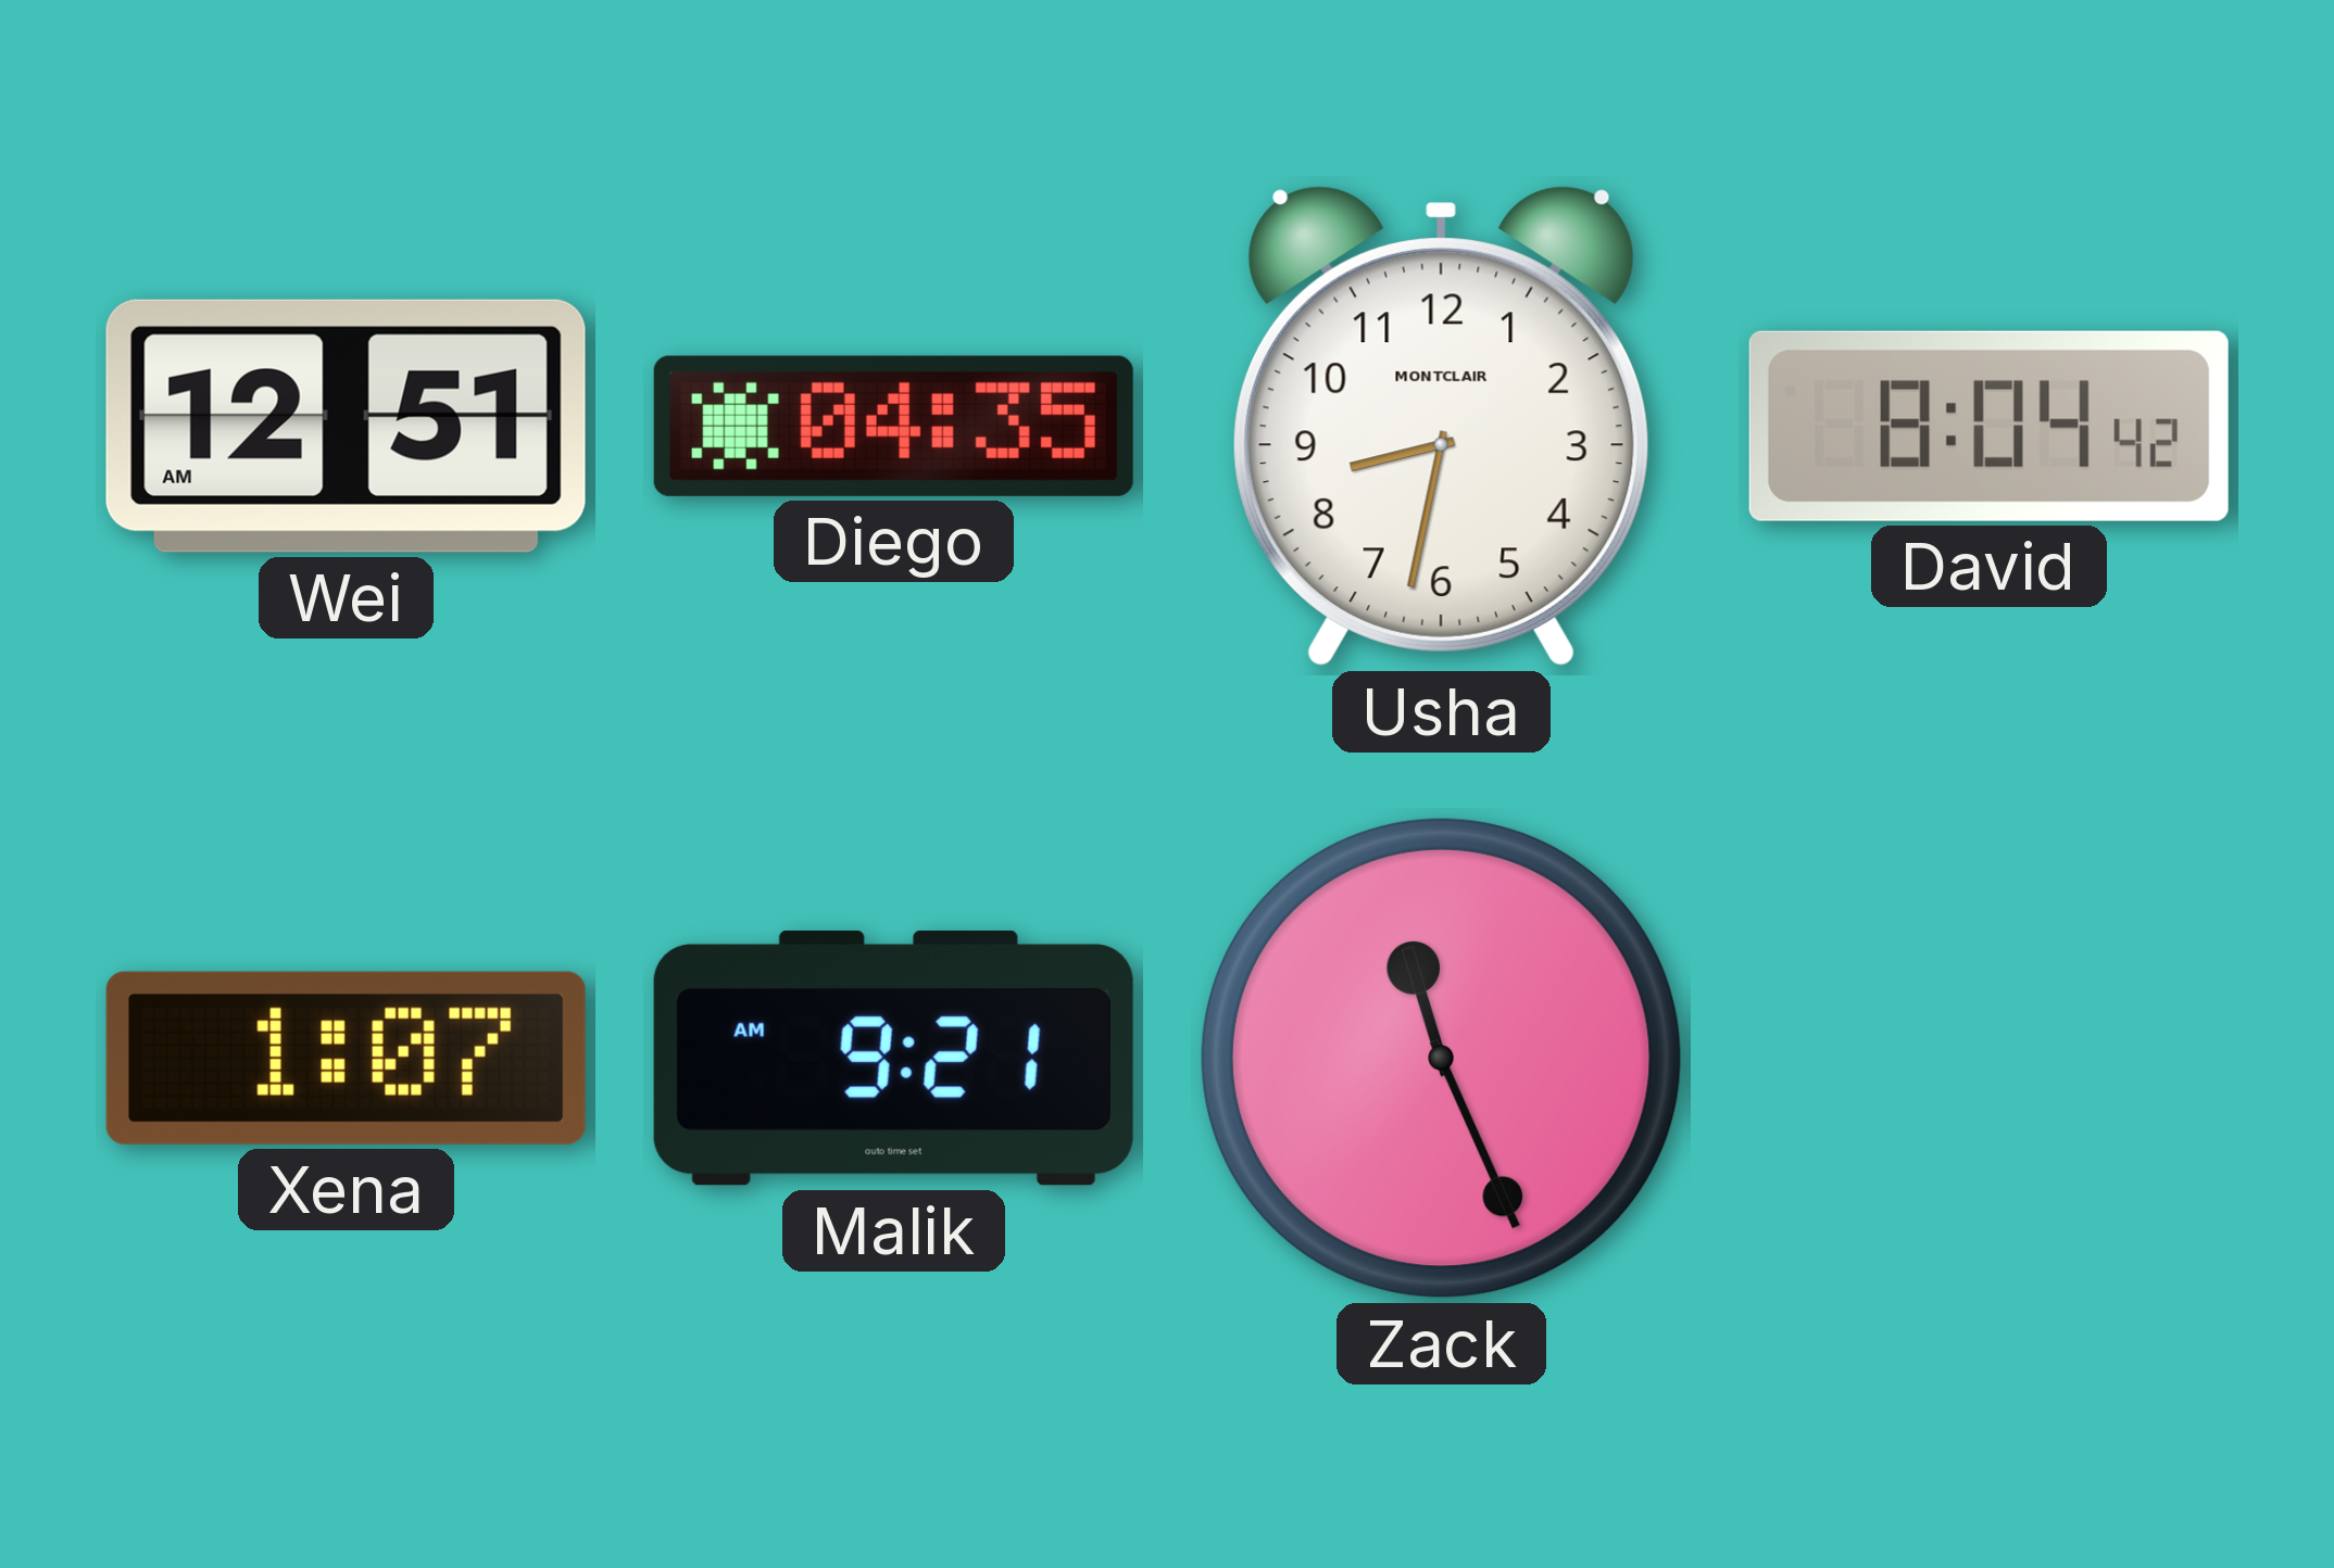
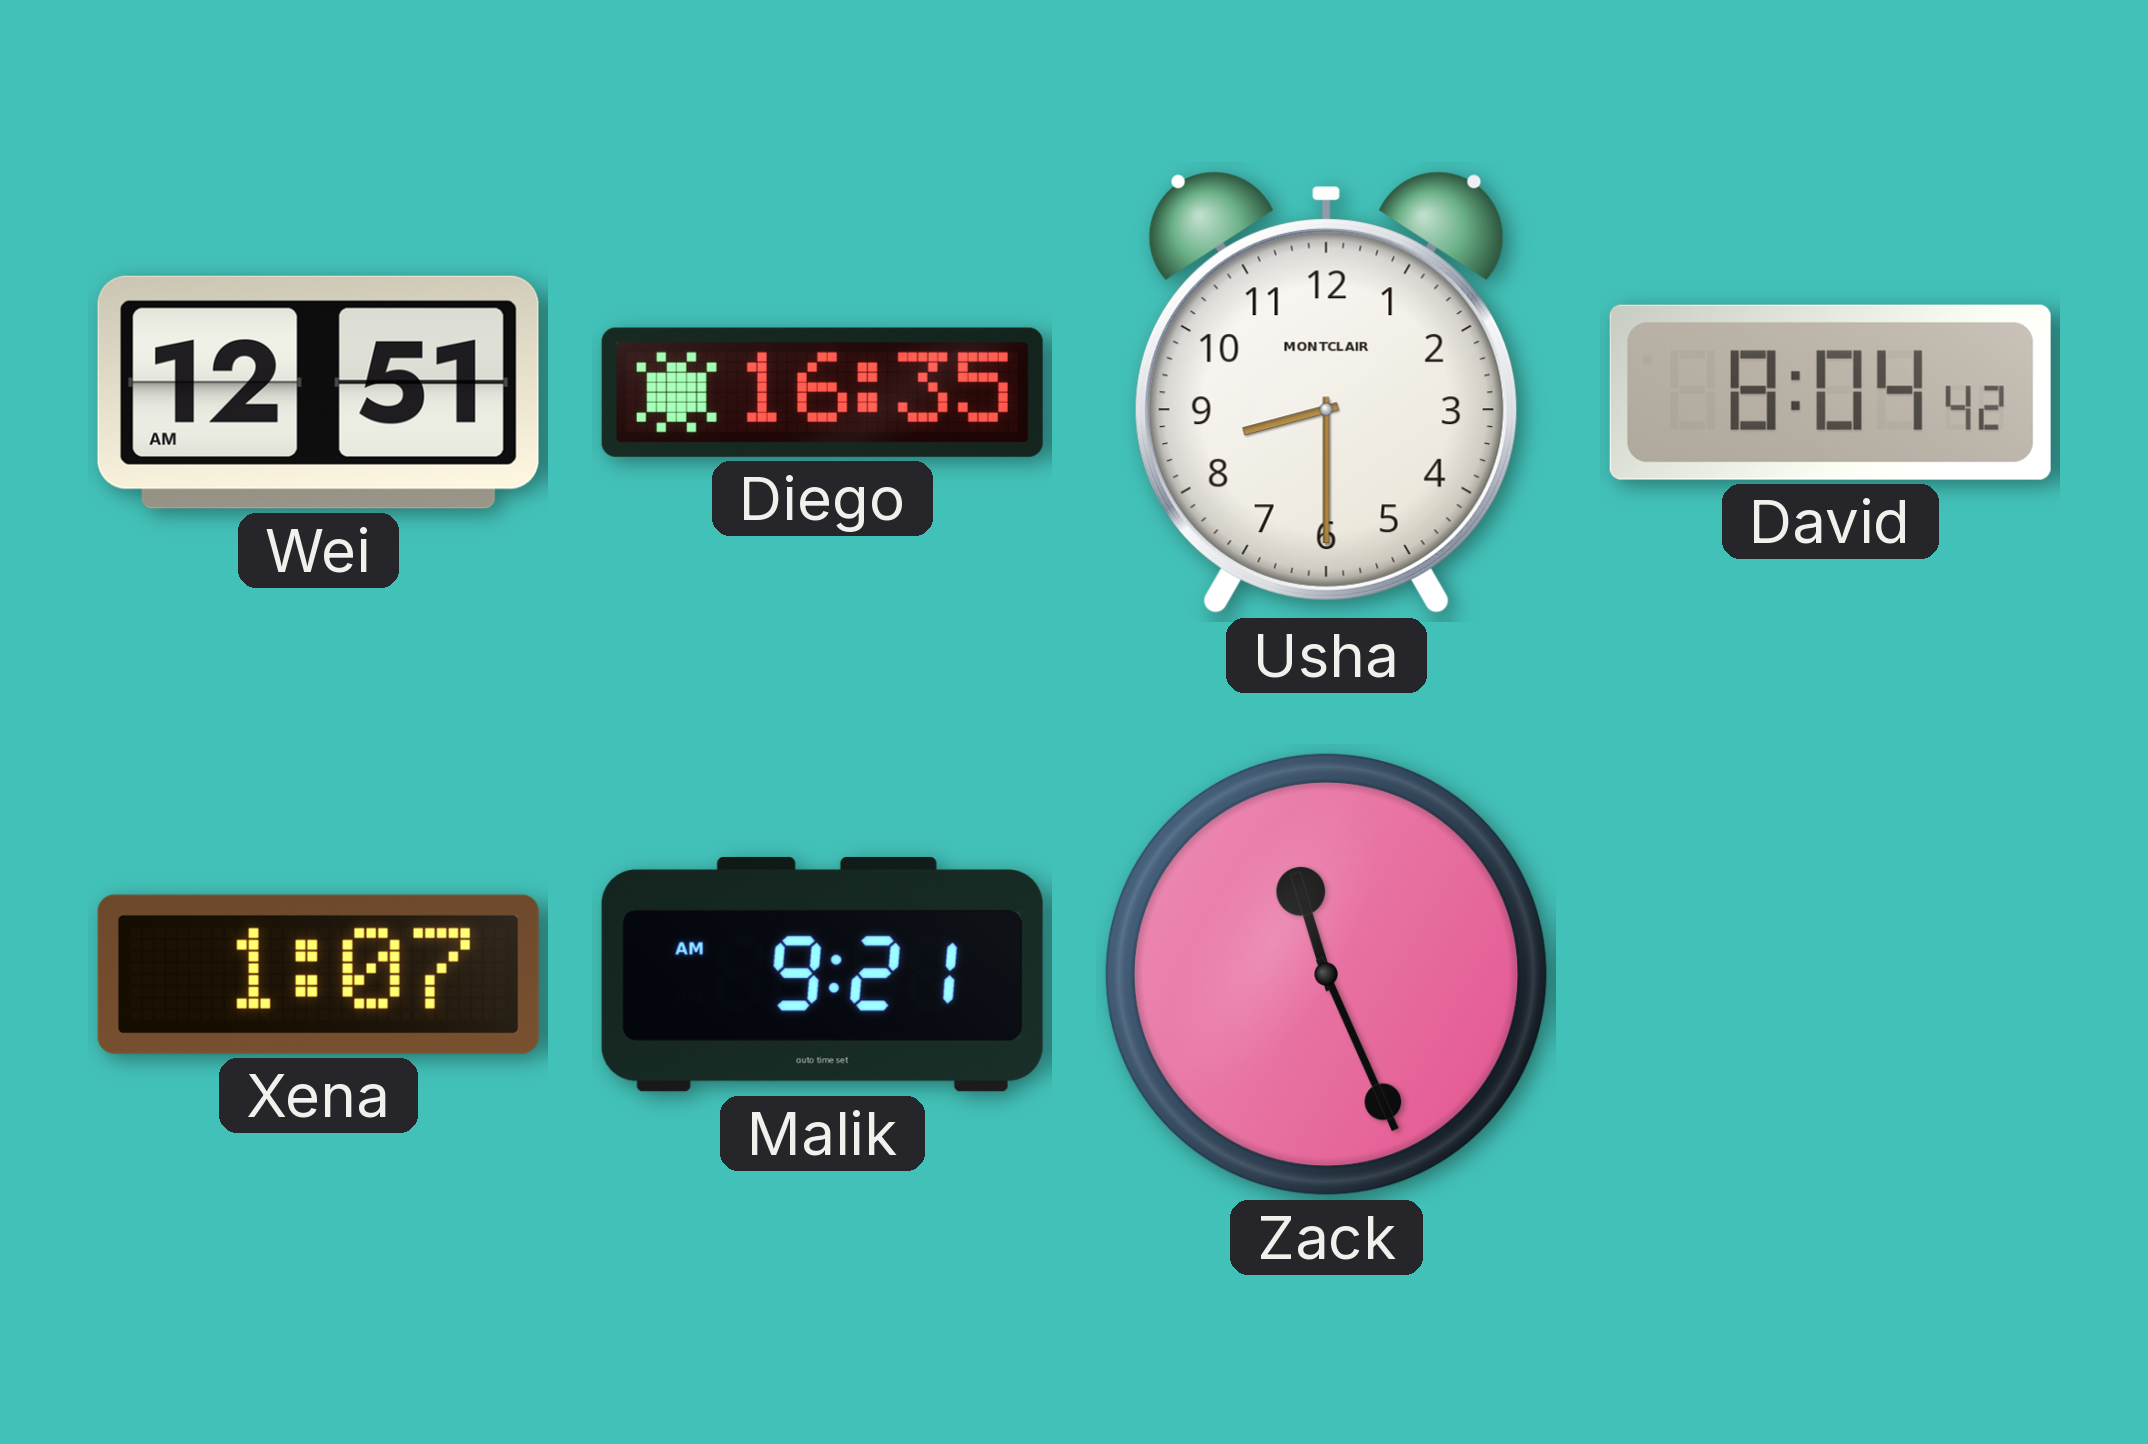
Diego: 04:35 -> 16:35
Usha: 8:32 -> 8:30
